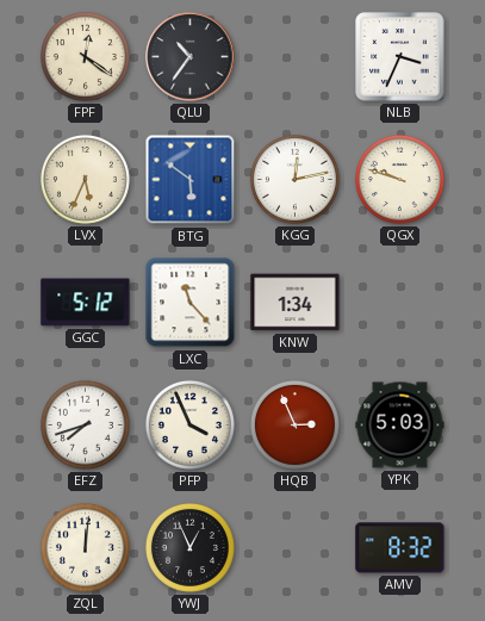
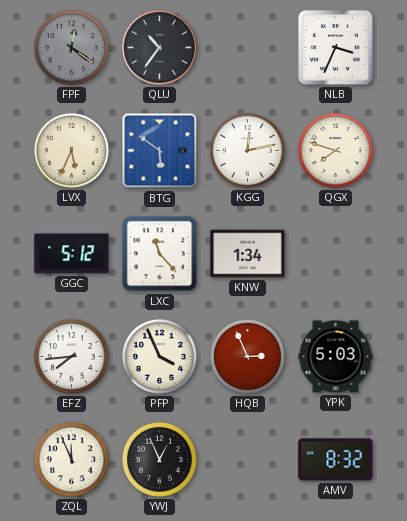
FPF dial: cream -> grey
QGX: 9:48 -> 7:48
EFZ: 7:42 -> 7:44
ZQL: 12:01 -> 11:56
